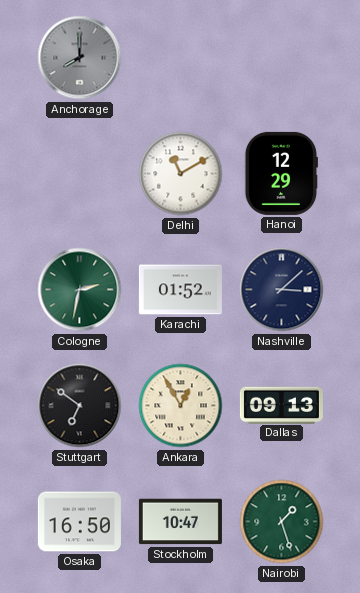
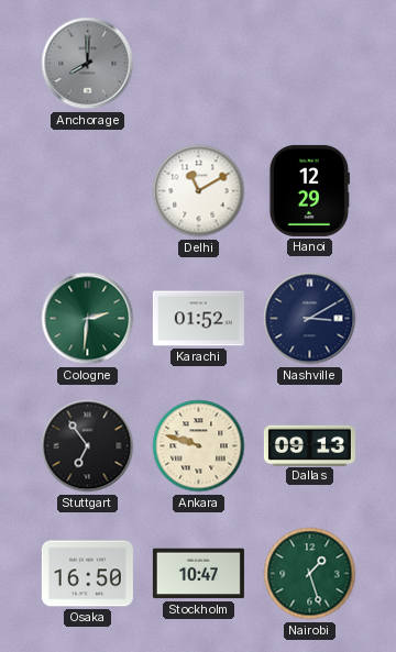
Cologne: 2:32 -> 2:31
Nashville: 3:08 -> 3:10
Stuttgart: 6:51 -> 6:54
Ankara: 12:55 -> 9:48
